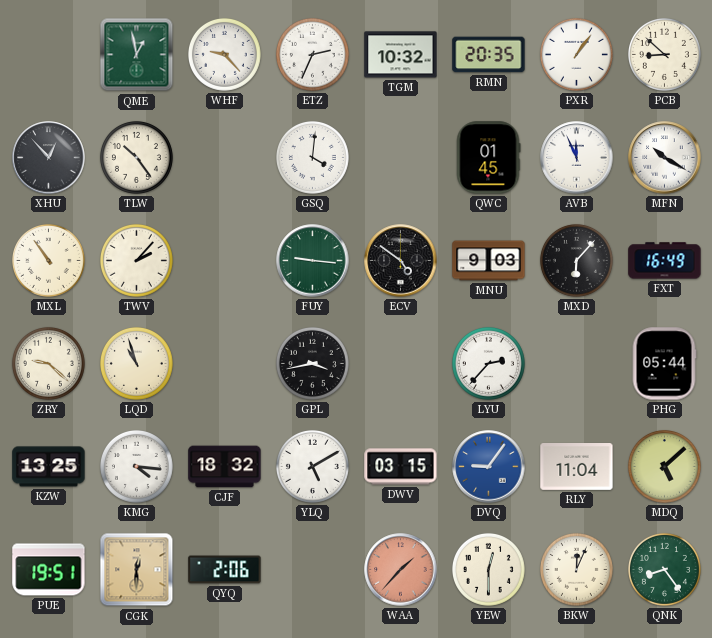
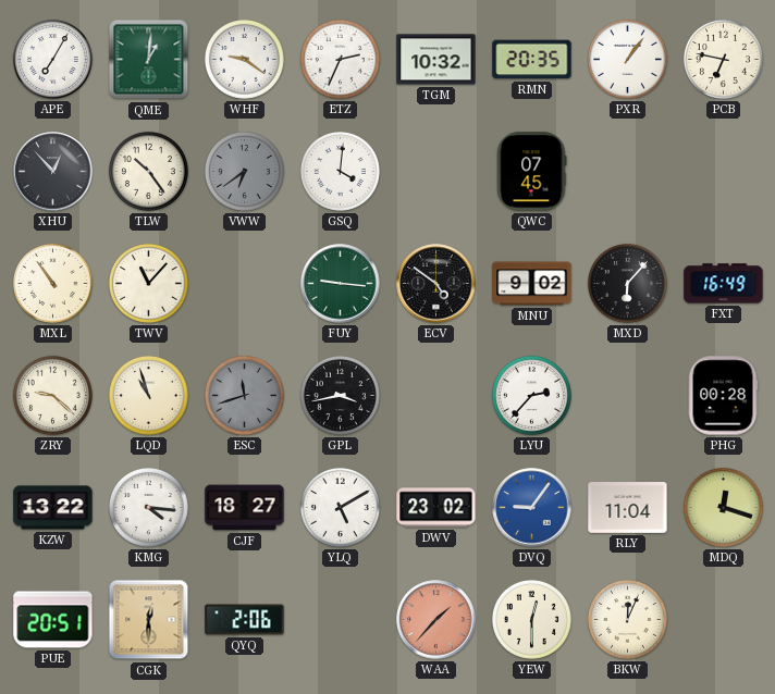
APE: none -> 7:05
QME: 12:58 -> 1:01
WHF: 9:23 -> 9:21
PCB: 8:52 -> 6:47
VWW: none -> 6:39
QWC: 01:45 -> 07:45
AVB: 11:56 -> none
MFN: 10:20 -> none
TWV: 2:07 -> 11:07
MNU: 9:03 -> 9:02
ESC: none -> 11:42
PHG: 05:44 -> 00:28
KZW: 13:25 -> 13:22
CJF: 18:32 -> 18:27
DWV: 03:15 -> 23:02
MDQ: 5:08 -> 12:18
PUE: 19:51 -> 20:51
QNK: 8:24 -> none
